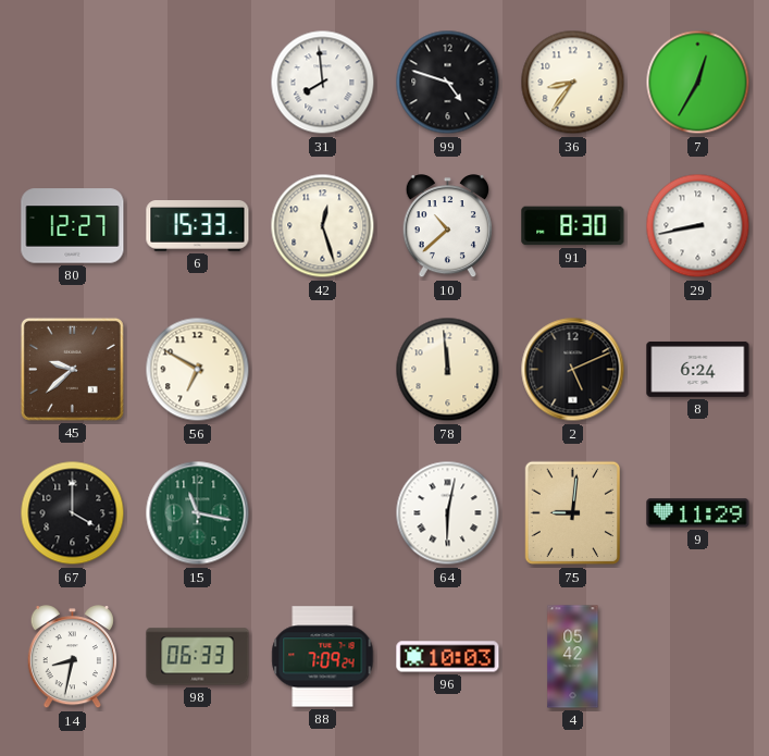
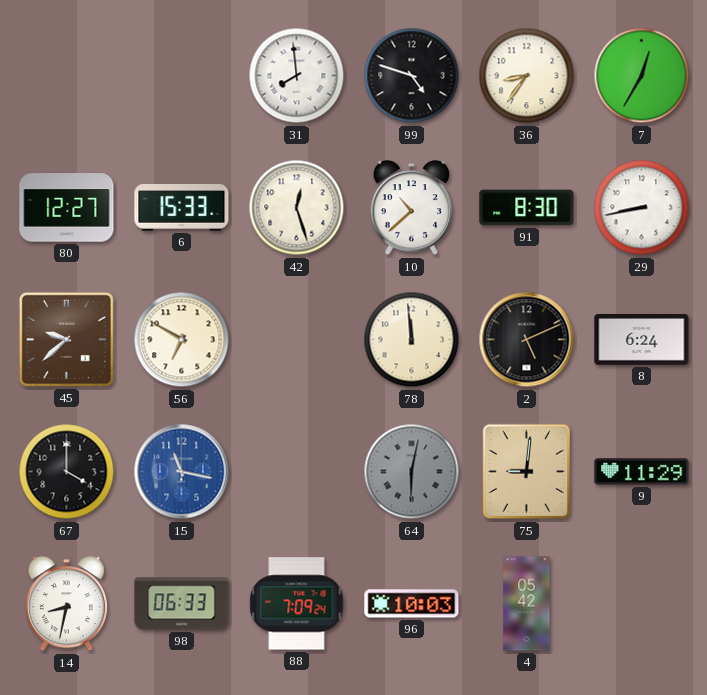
15 dial: green -> blue
64 dial: white -> grey
